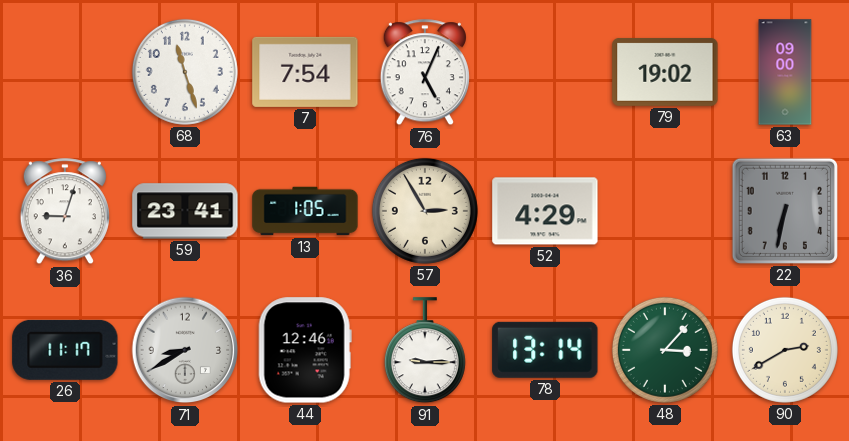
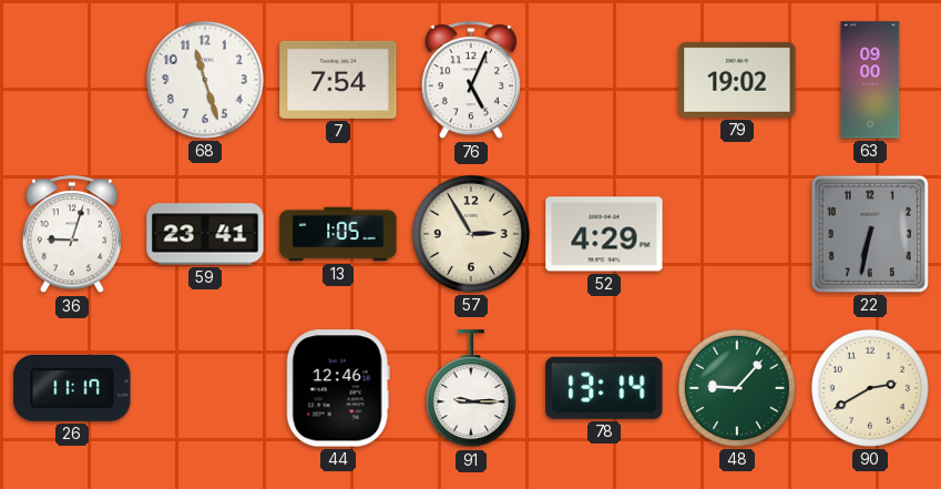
71: 8:40 -> none
48: 3:07 -> 9:07
